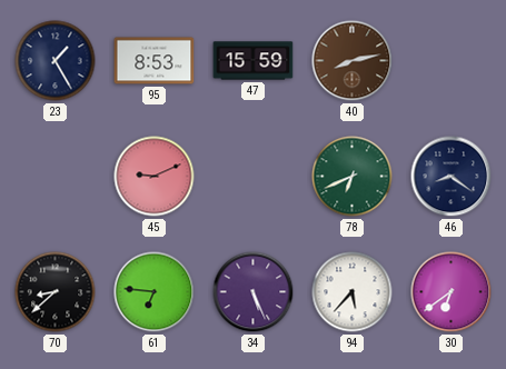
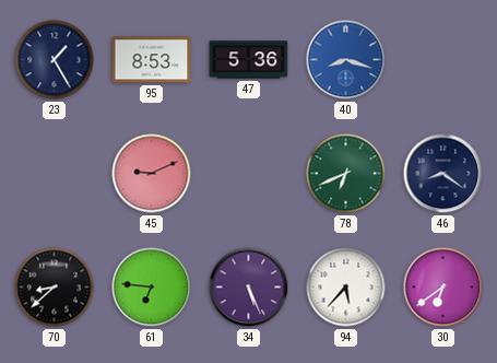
47: 15:59 -> 5:36
40: 8:13 -> 8:18
40 dial: brown -> blue
